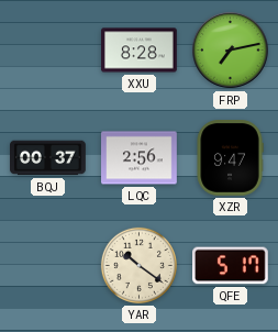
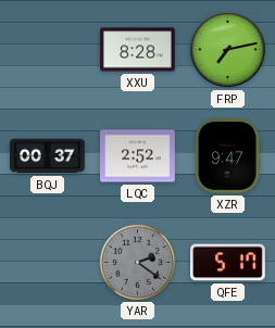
LQC: 2:56 -> 2:52
YAR: 10:21 -> 2:21
YAR dial: cream -> grey
